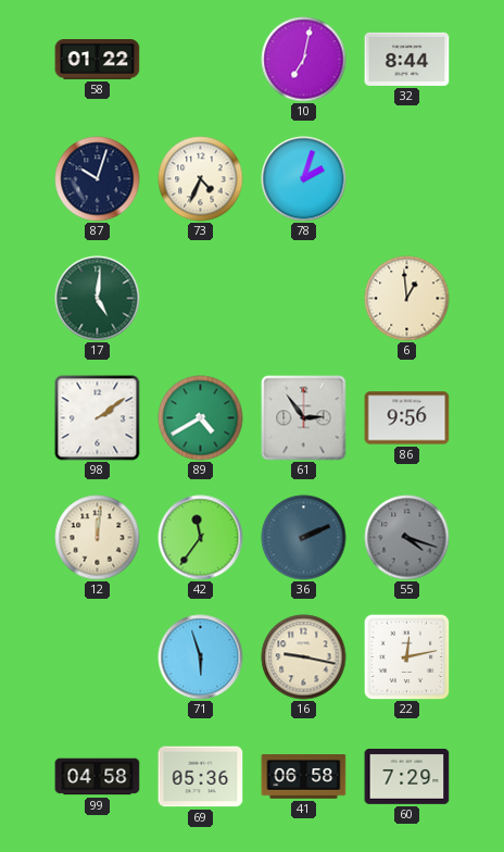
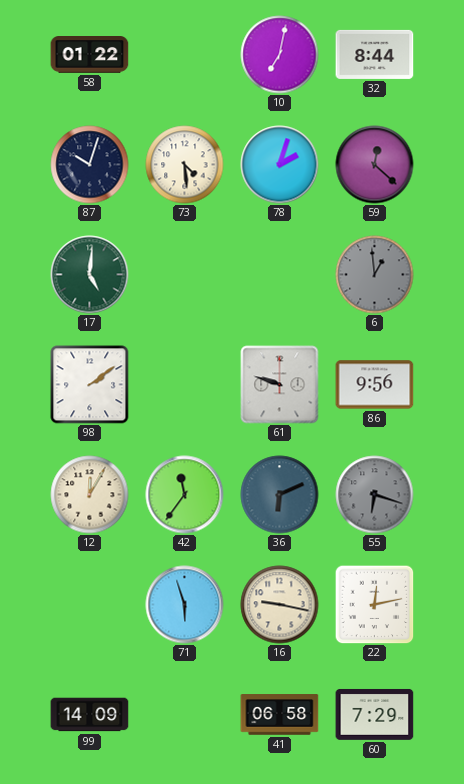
73: 4:34 -> 4:29
59: none -> 12:22
6 dial: cream -> grey
89: 4:40 -> none
61: 2:54 -> 9:48
12: 12:01 -> 12:05
36: 2:11 -> 6:11
55: 4:18 -> 6:18
99: 04:58 -> 14:09
69: 05:36 -> none
